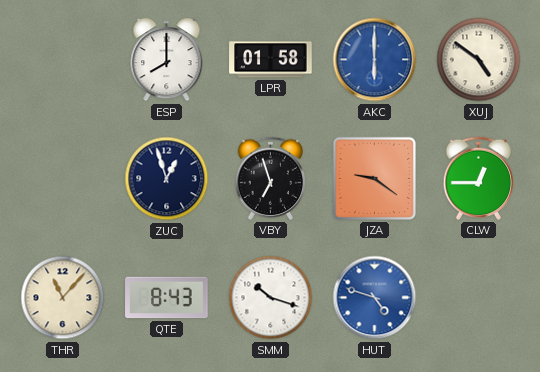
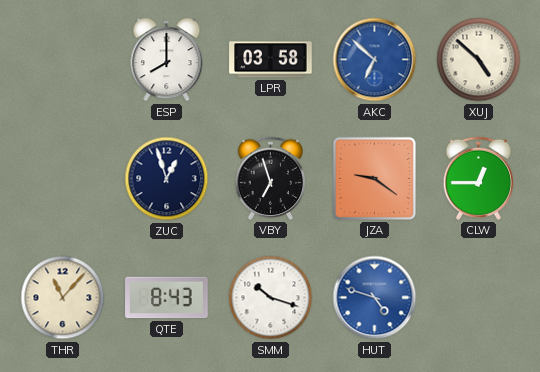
LPR: 01:58 -> 03:58
AKC: 6:00 -> 6:52
XUJ: 4:51 -> 4:52
